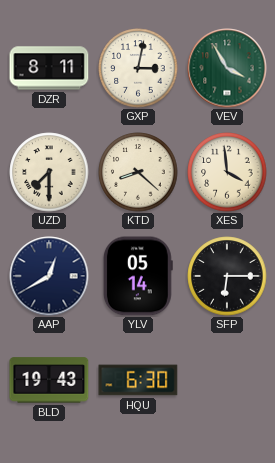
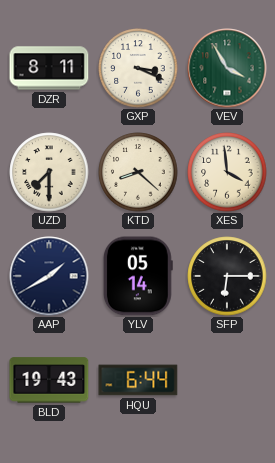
GXP: 3:02 -> 3:19
AAP: 12:40 -> 1:40
HQU: 6:30 -> 6:44
